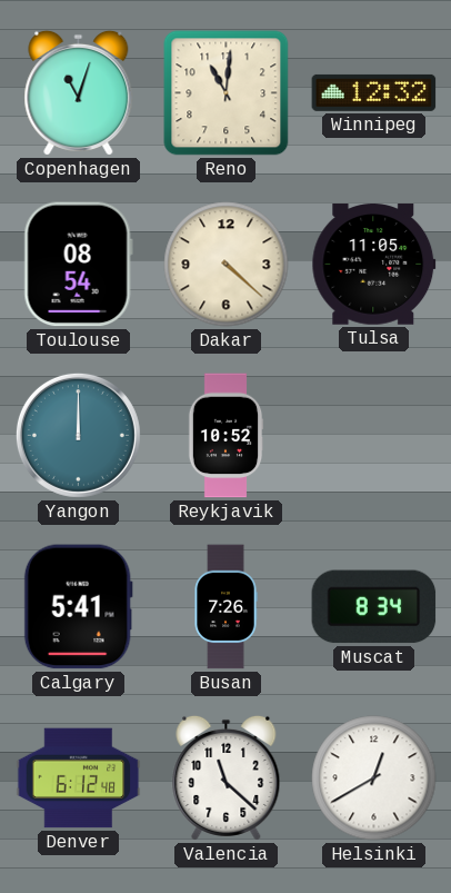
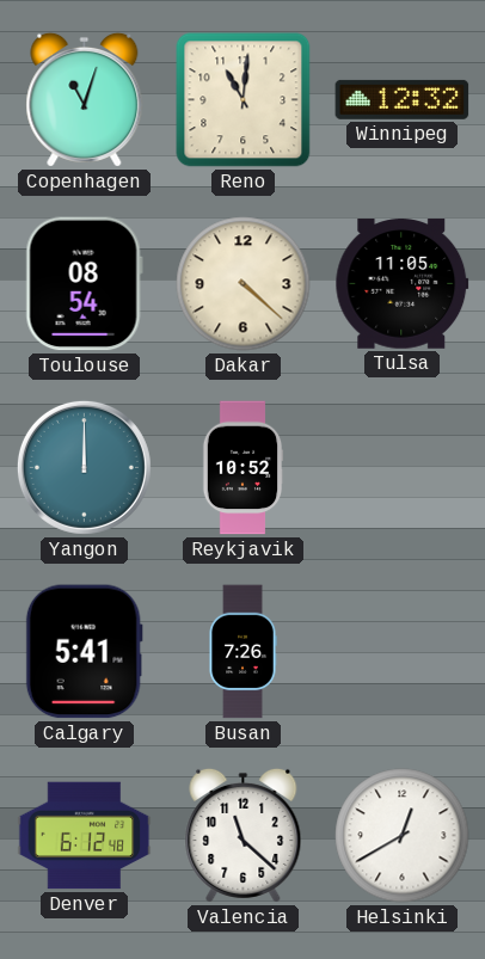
Muscat: 8:34 -> none
